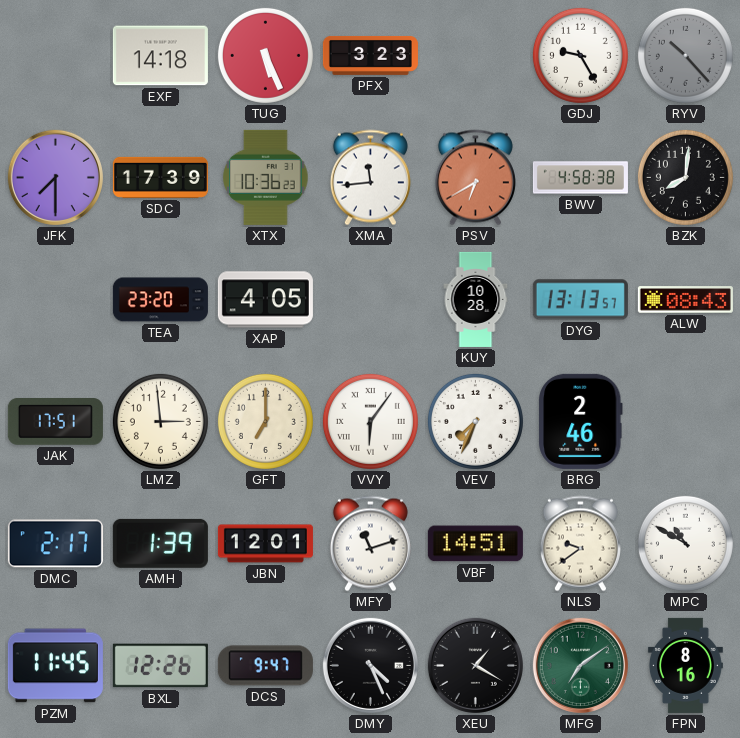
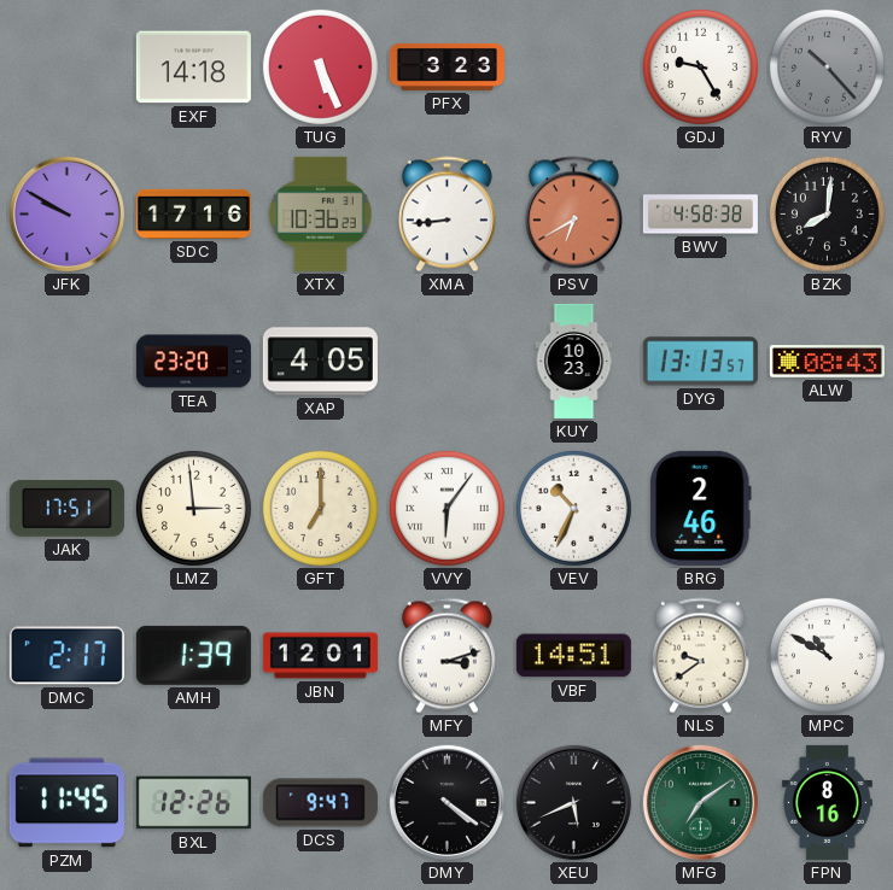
JFK: 7:30 -> 9:50
SDC: 17:39 -> 17:16
XMA: 11:44 -> 8:44
KUY: 10:28 -> 10:23
VEV: 7:34 -> 10:34
MFY: 11:12 -> 3:12
DMY: 4:26 -> 4:21
XEU: 1:20 -> 5:41
